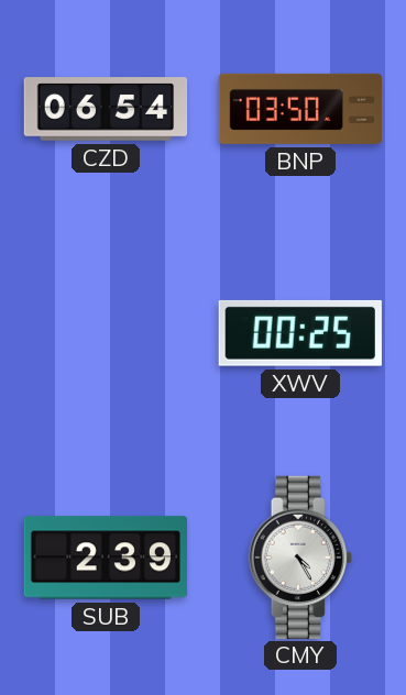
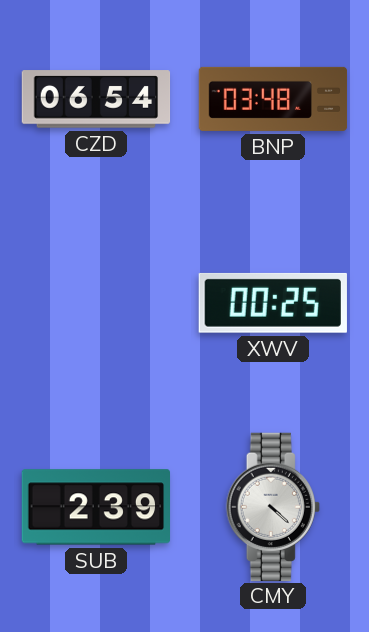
BNP: 03:50 -> 03:48
CMY: 4:25 -> 4:22
